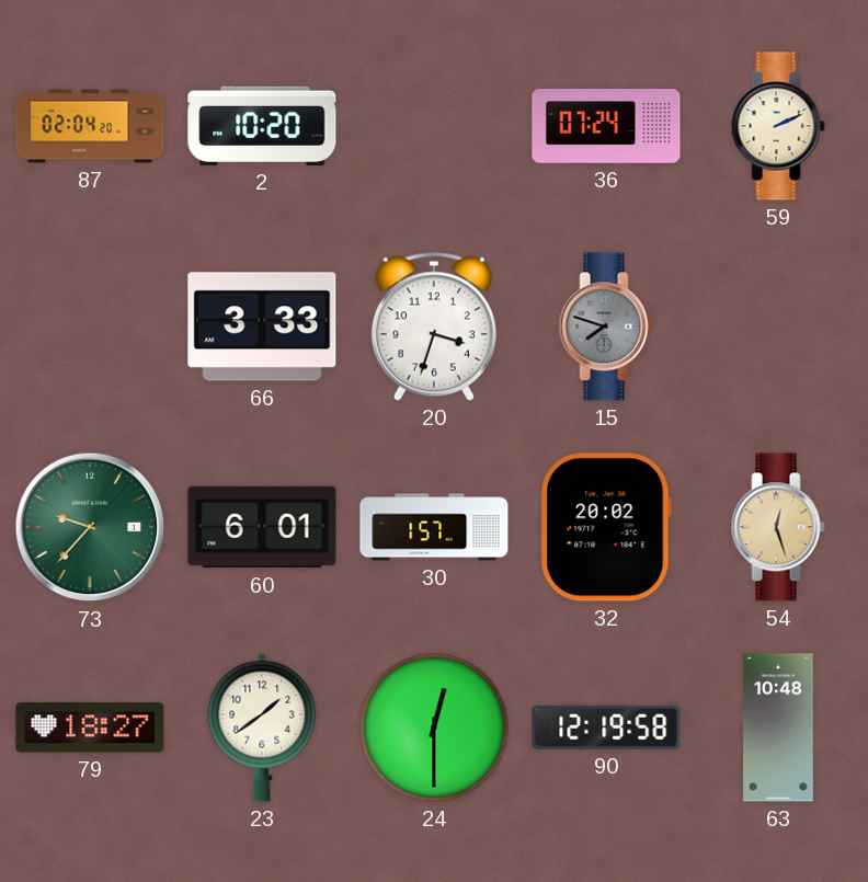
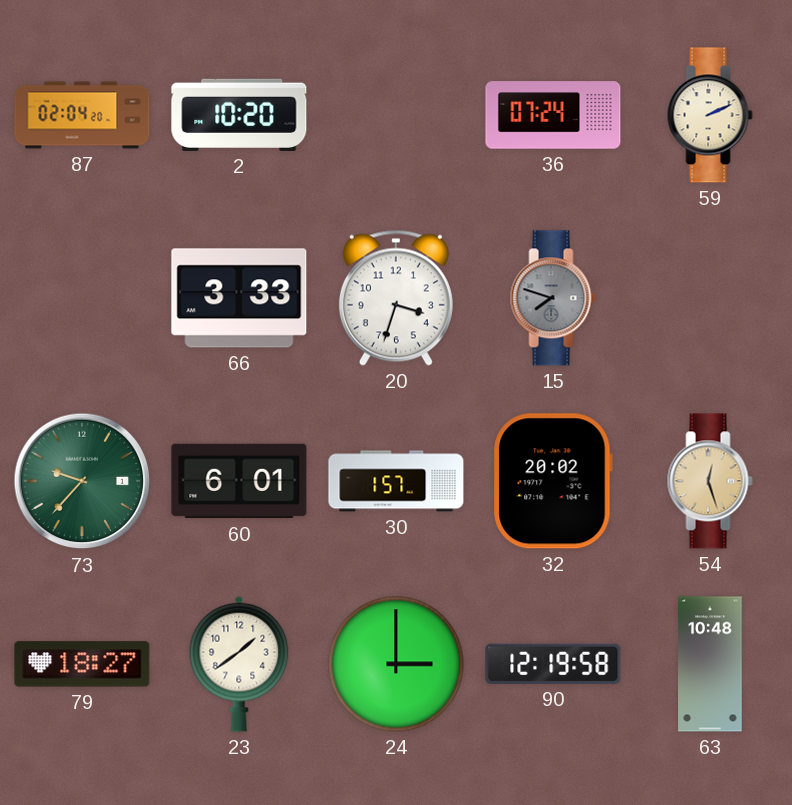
24: 12:30 -> 3:00
